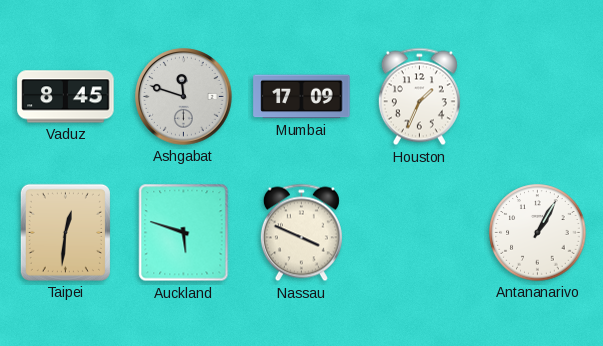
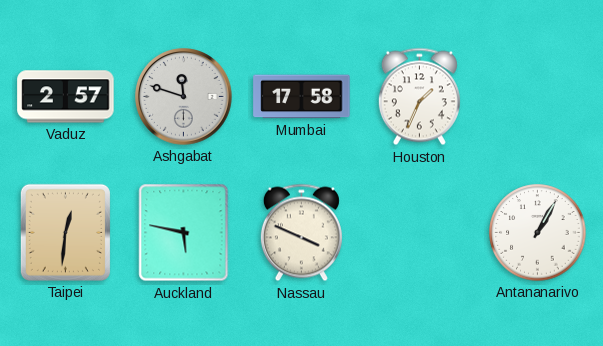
Vaduz: 8:45 -> 2:57
Mumbai: 17:09 -> 17:58
Auckland: 5:48 -> 5:47
